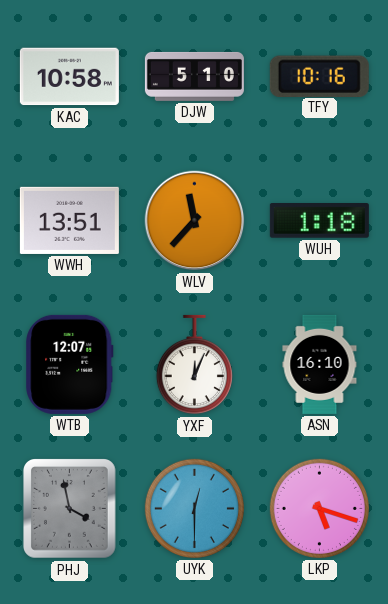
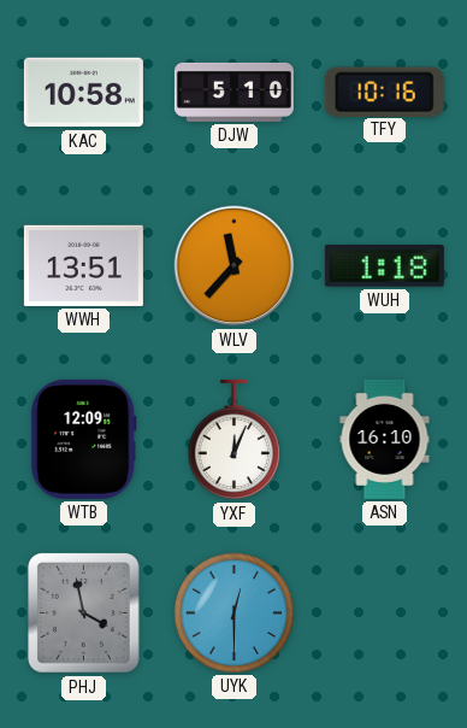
WTB: 12:07 -> 12:09
LKP: 5:18 -> none
